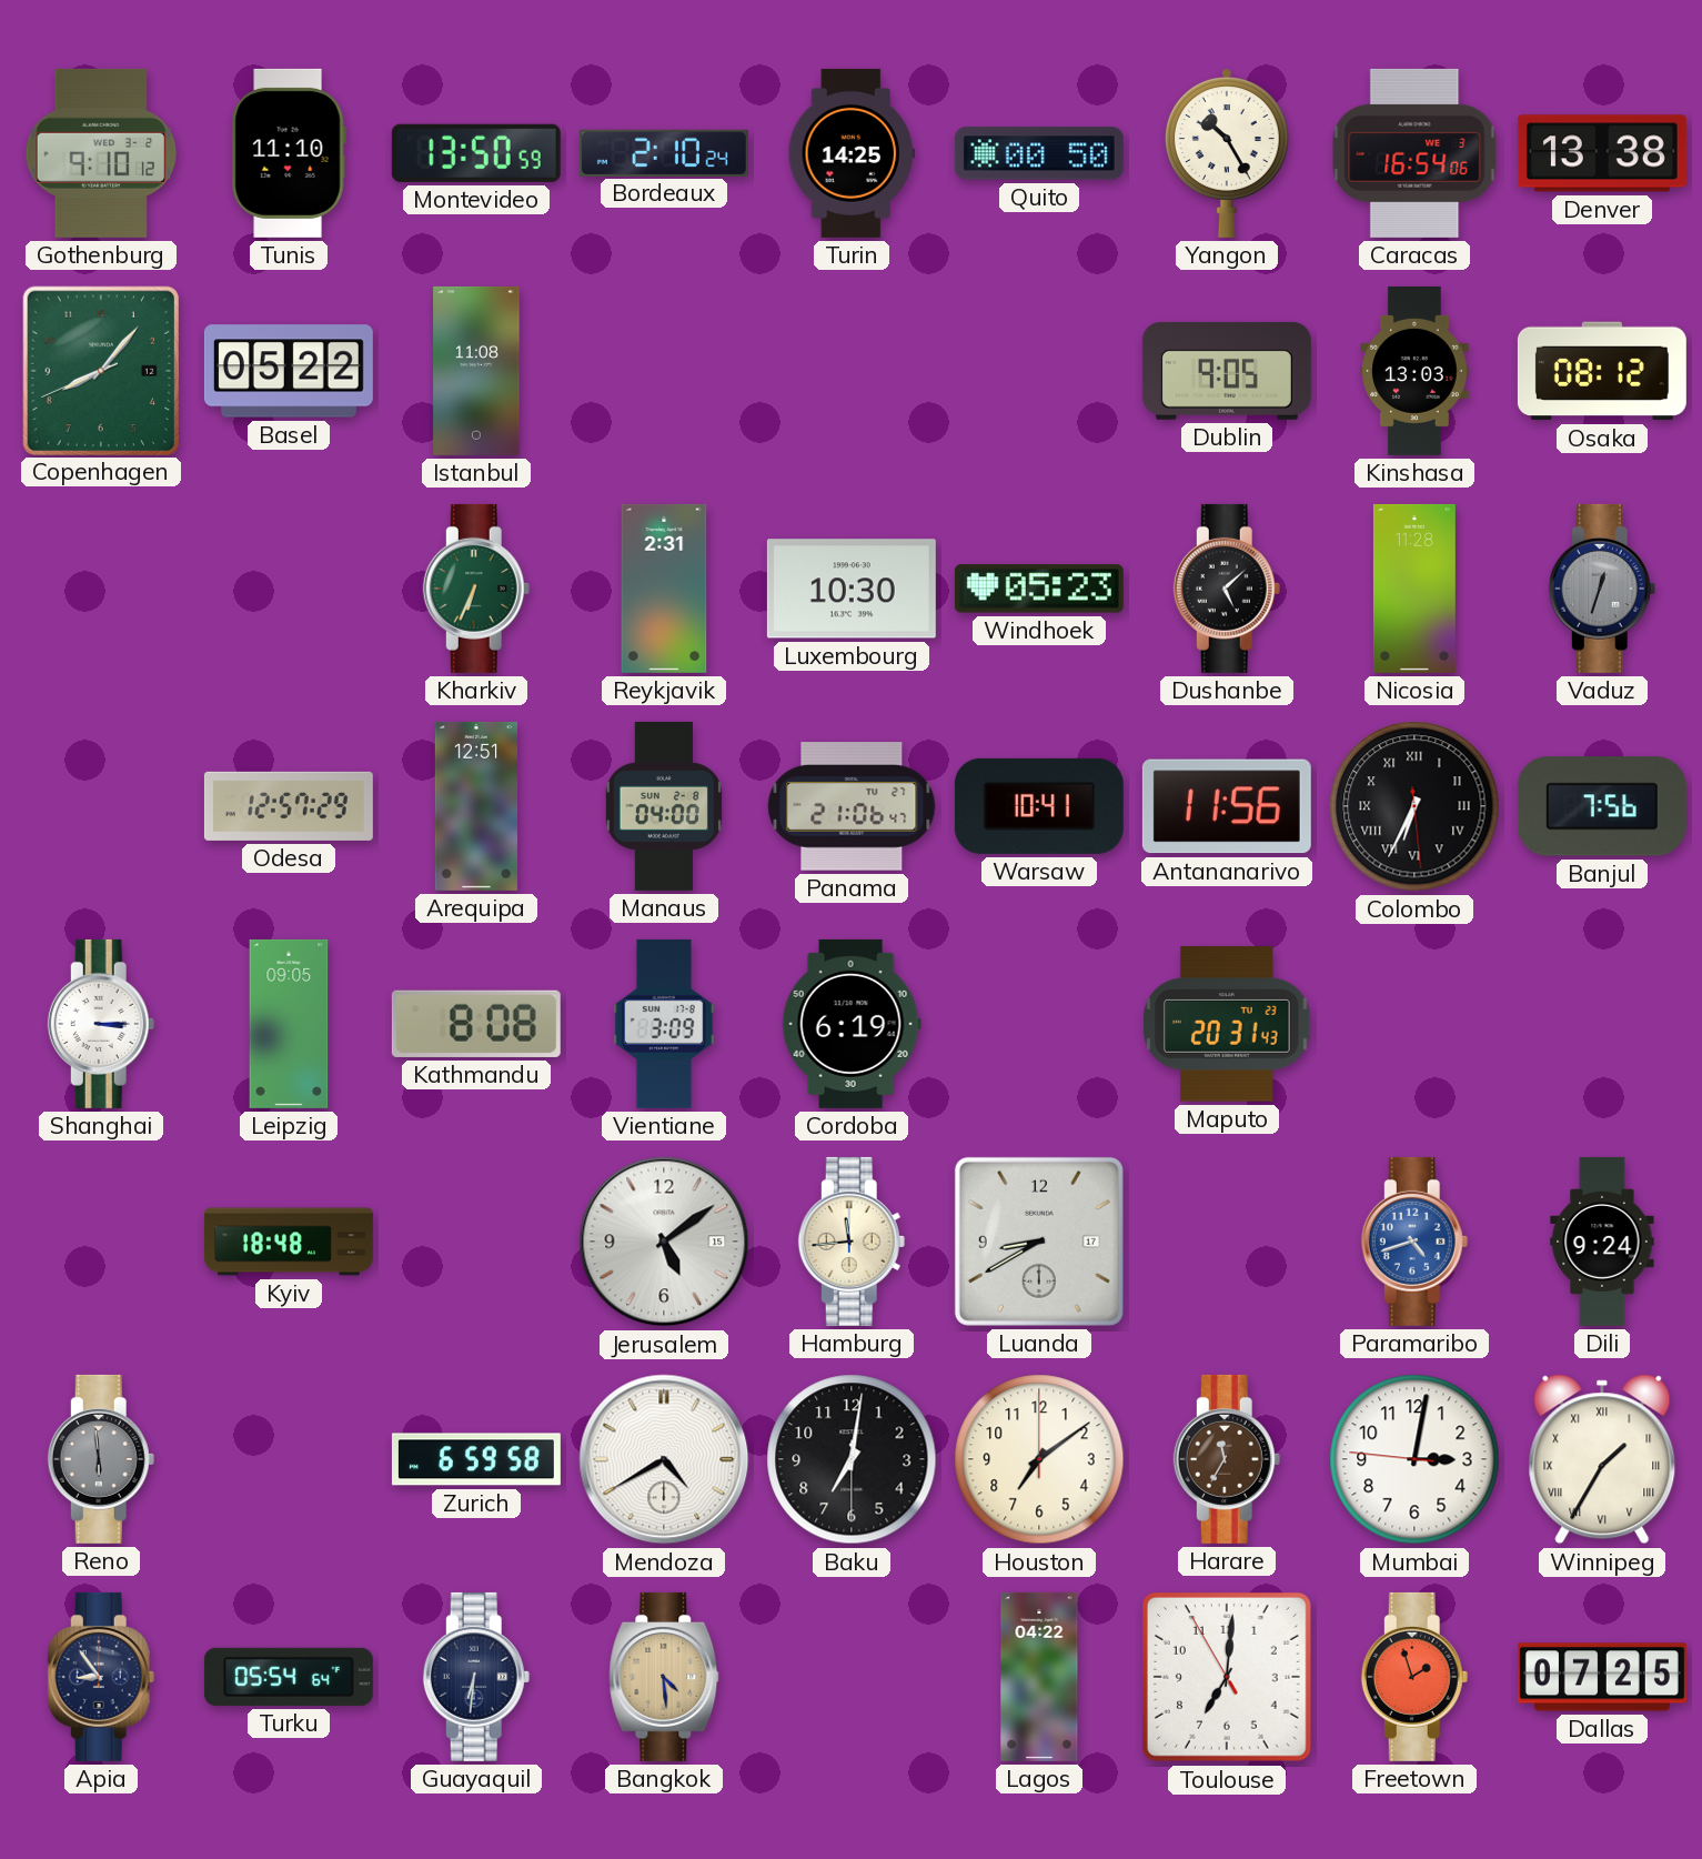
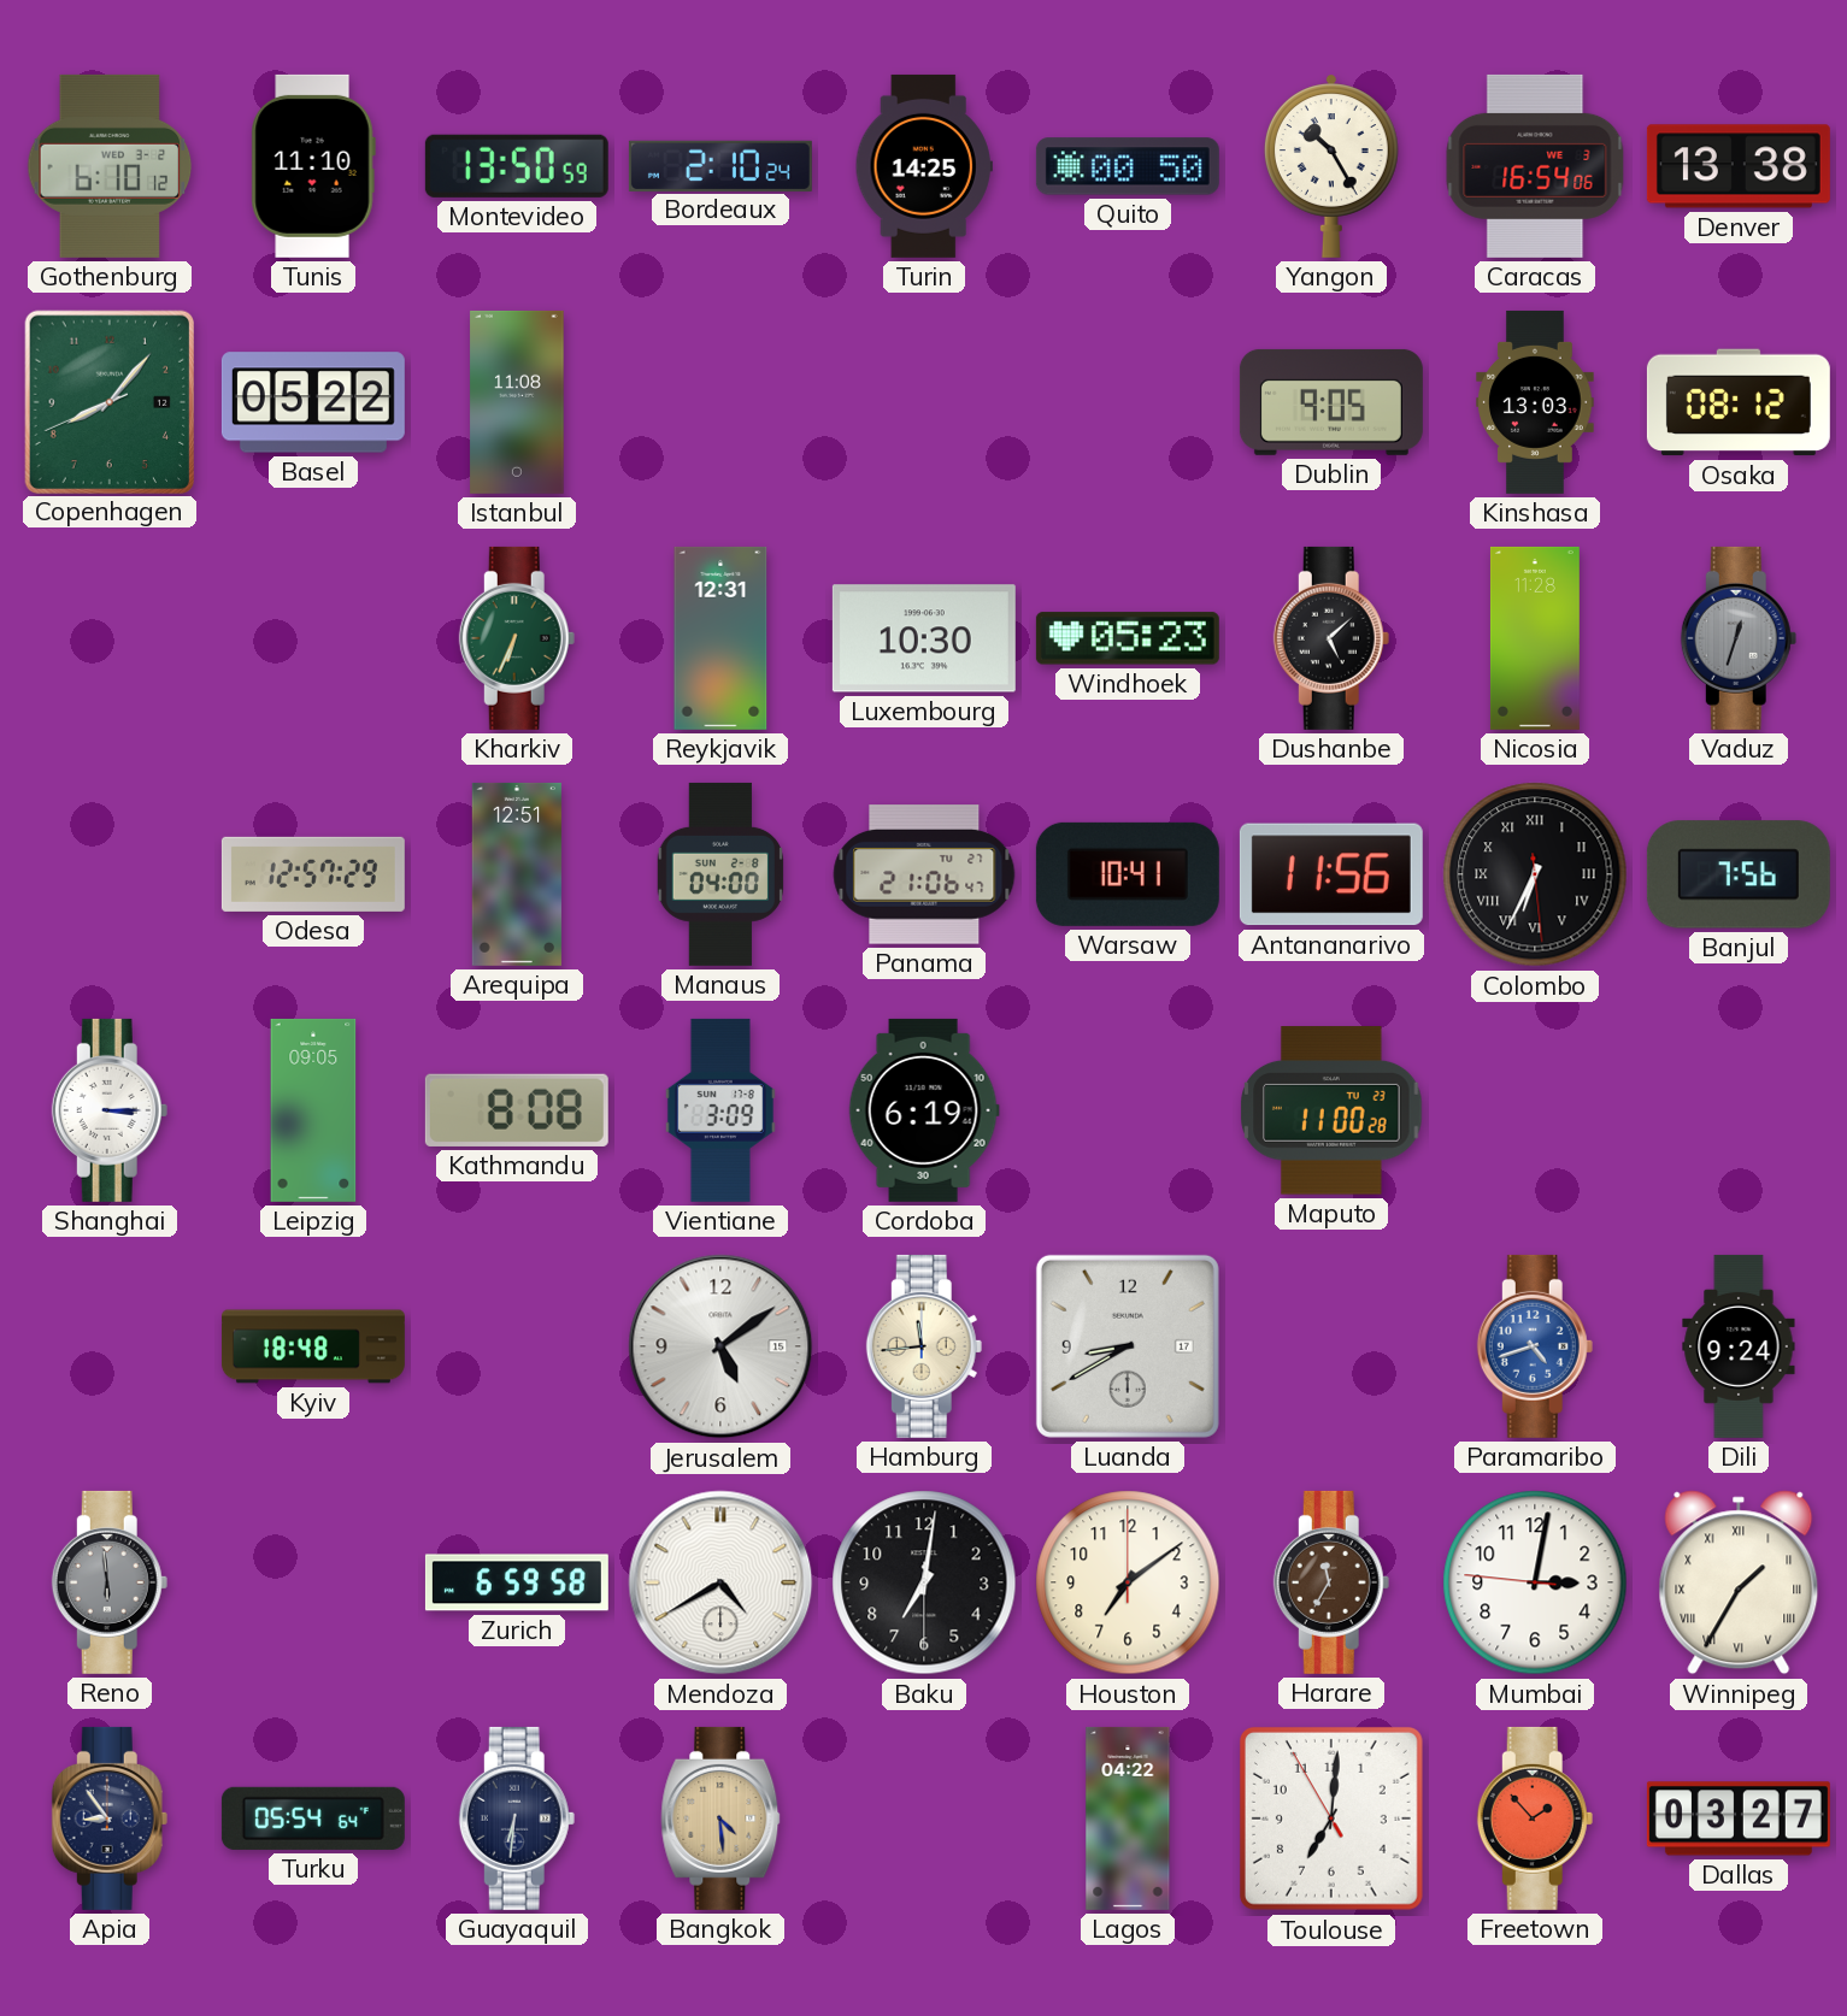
Gothenburg: 9:10 -> 6:10
Reykjavik: 2:31 -> 12:31
Maputo: 20:31 -> 11:00
Freetown: 1:57 -> 1:53
Dallas: 07:25 -> 03:27
